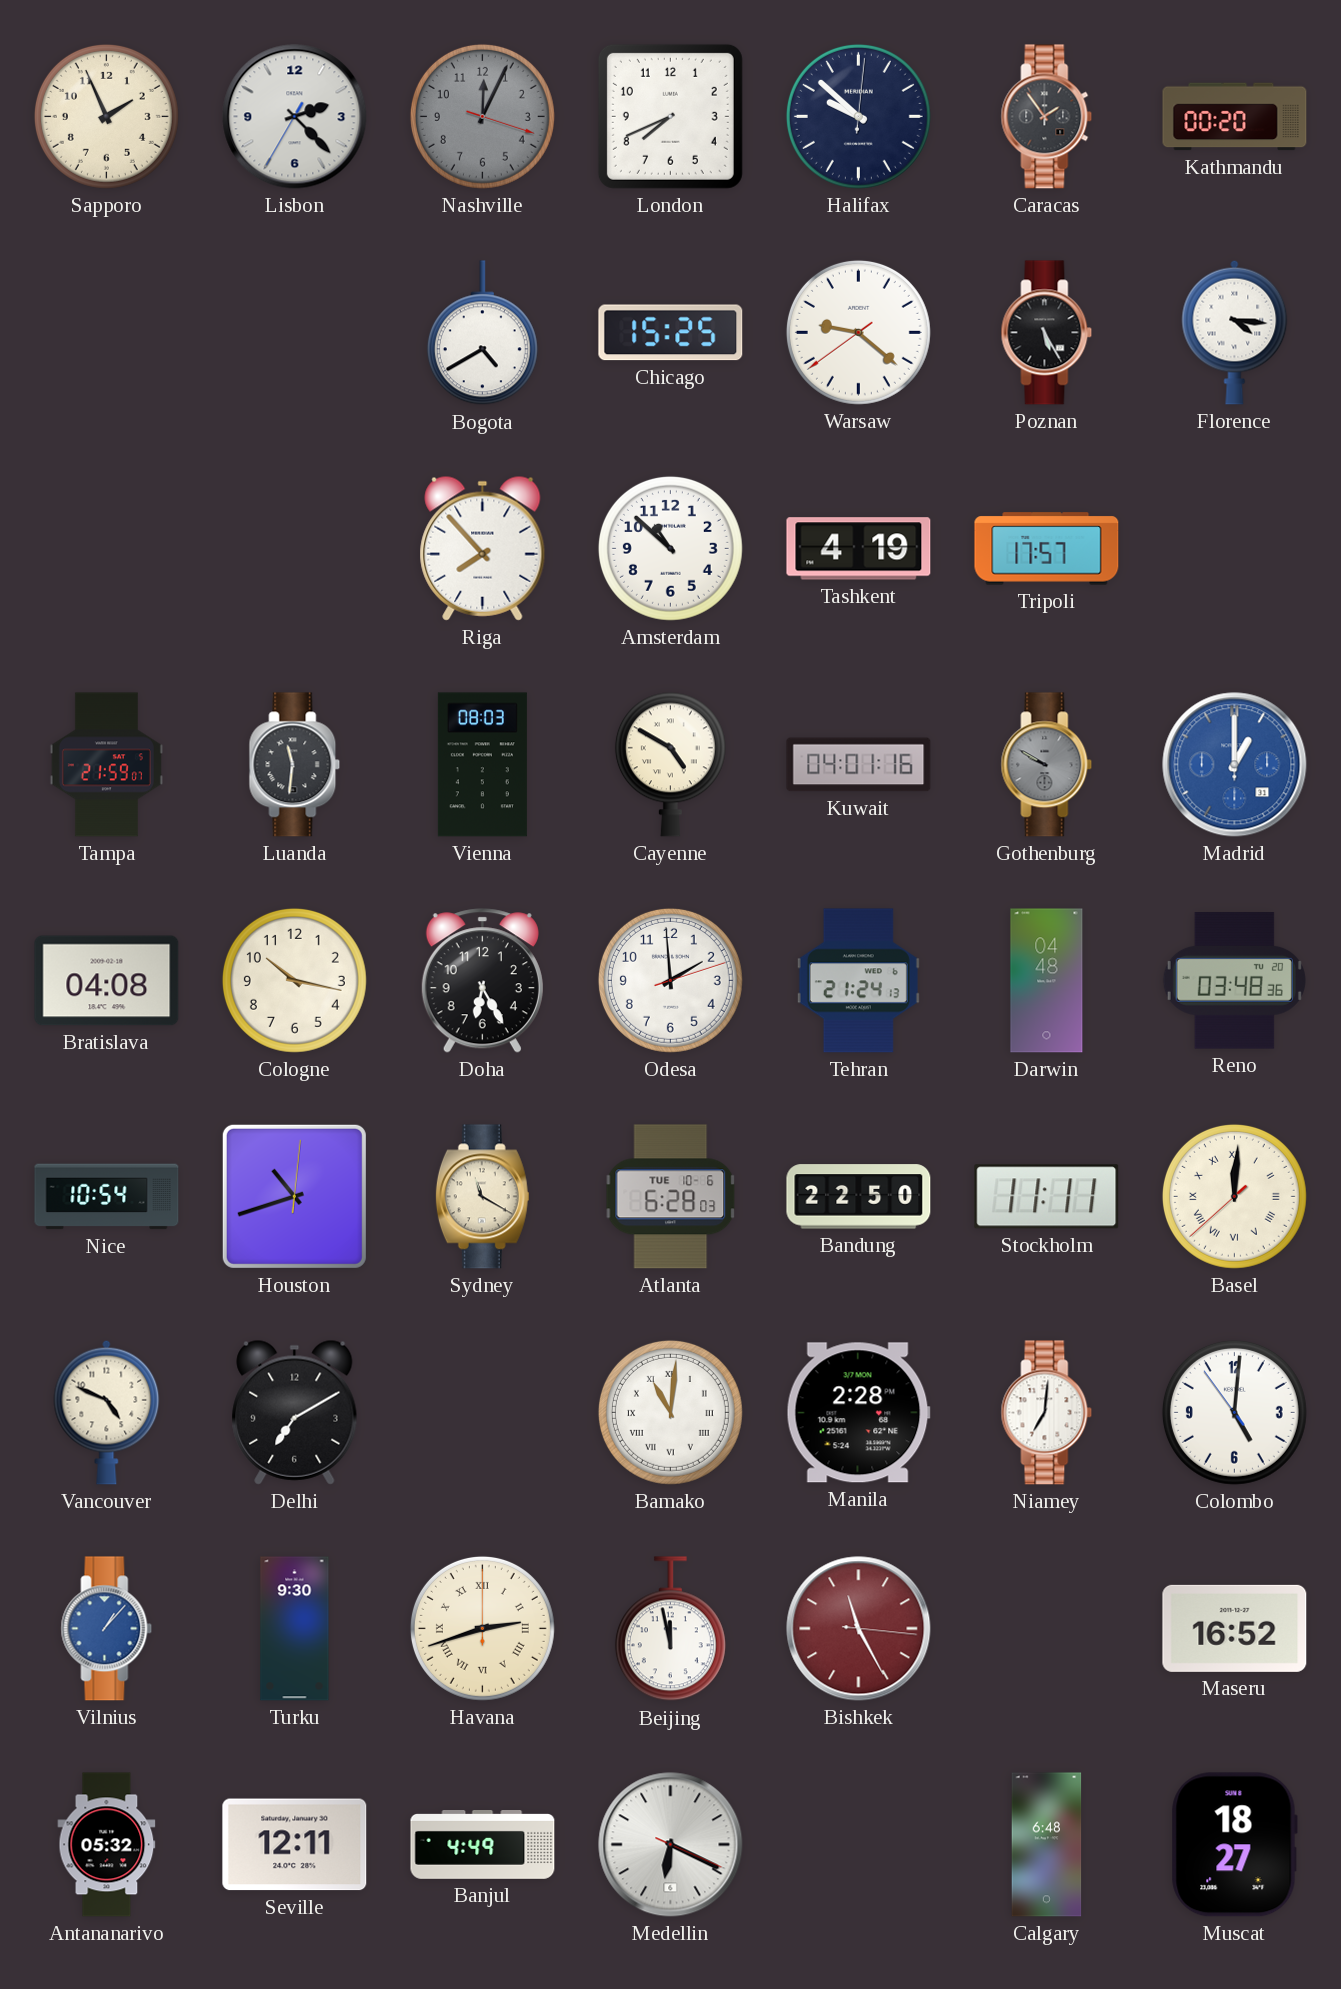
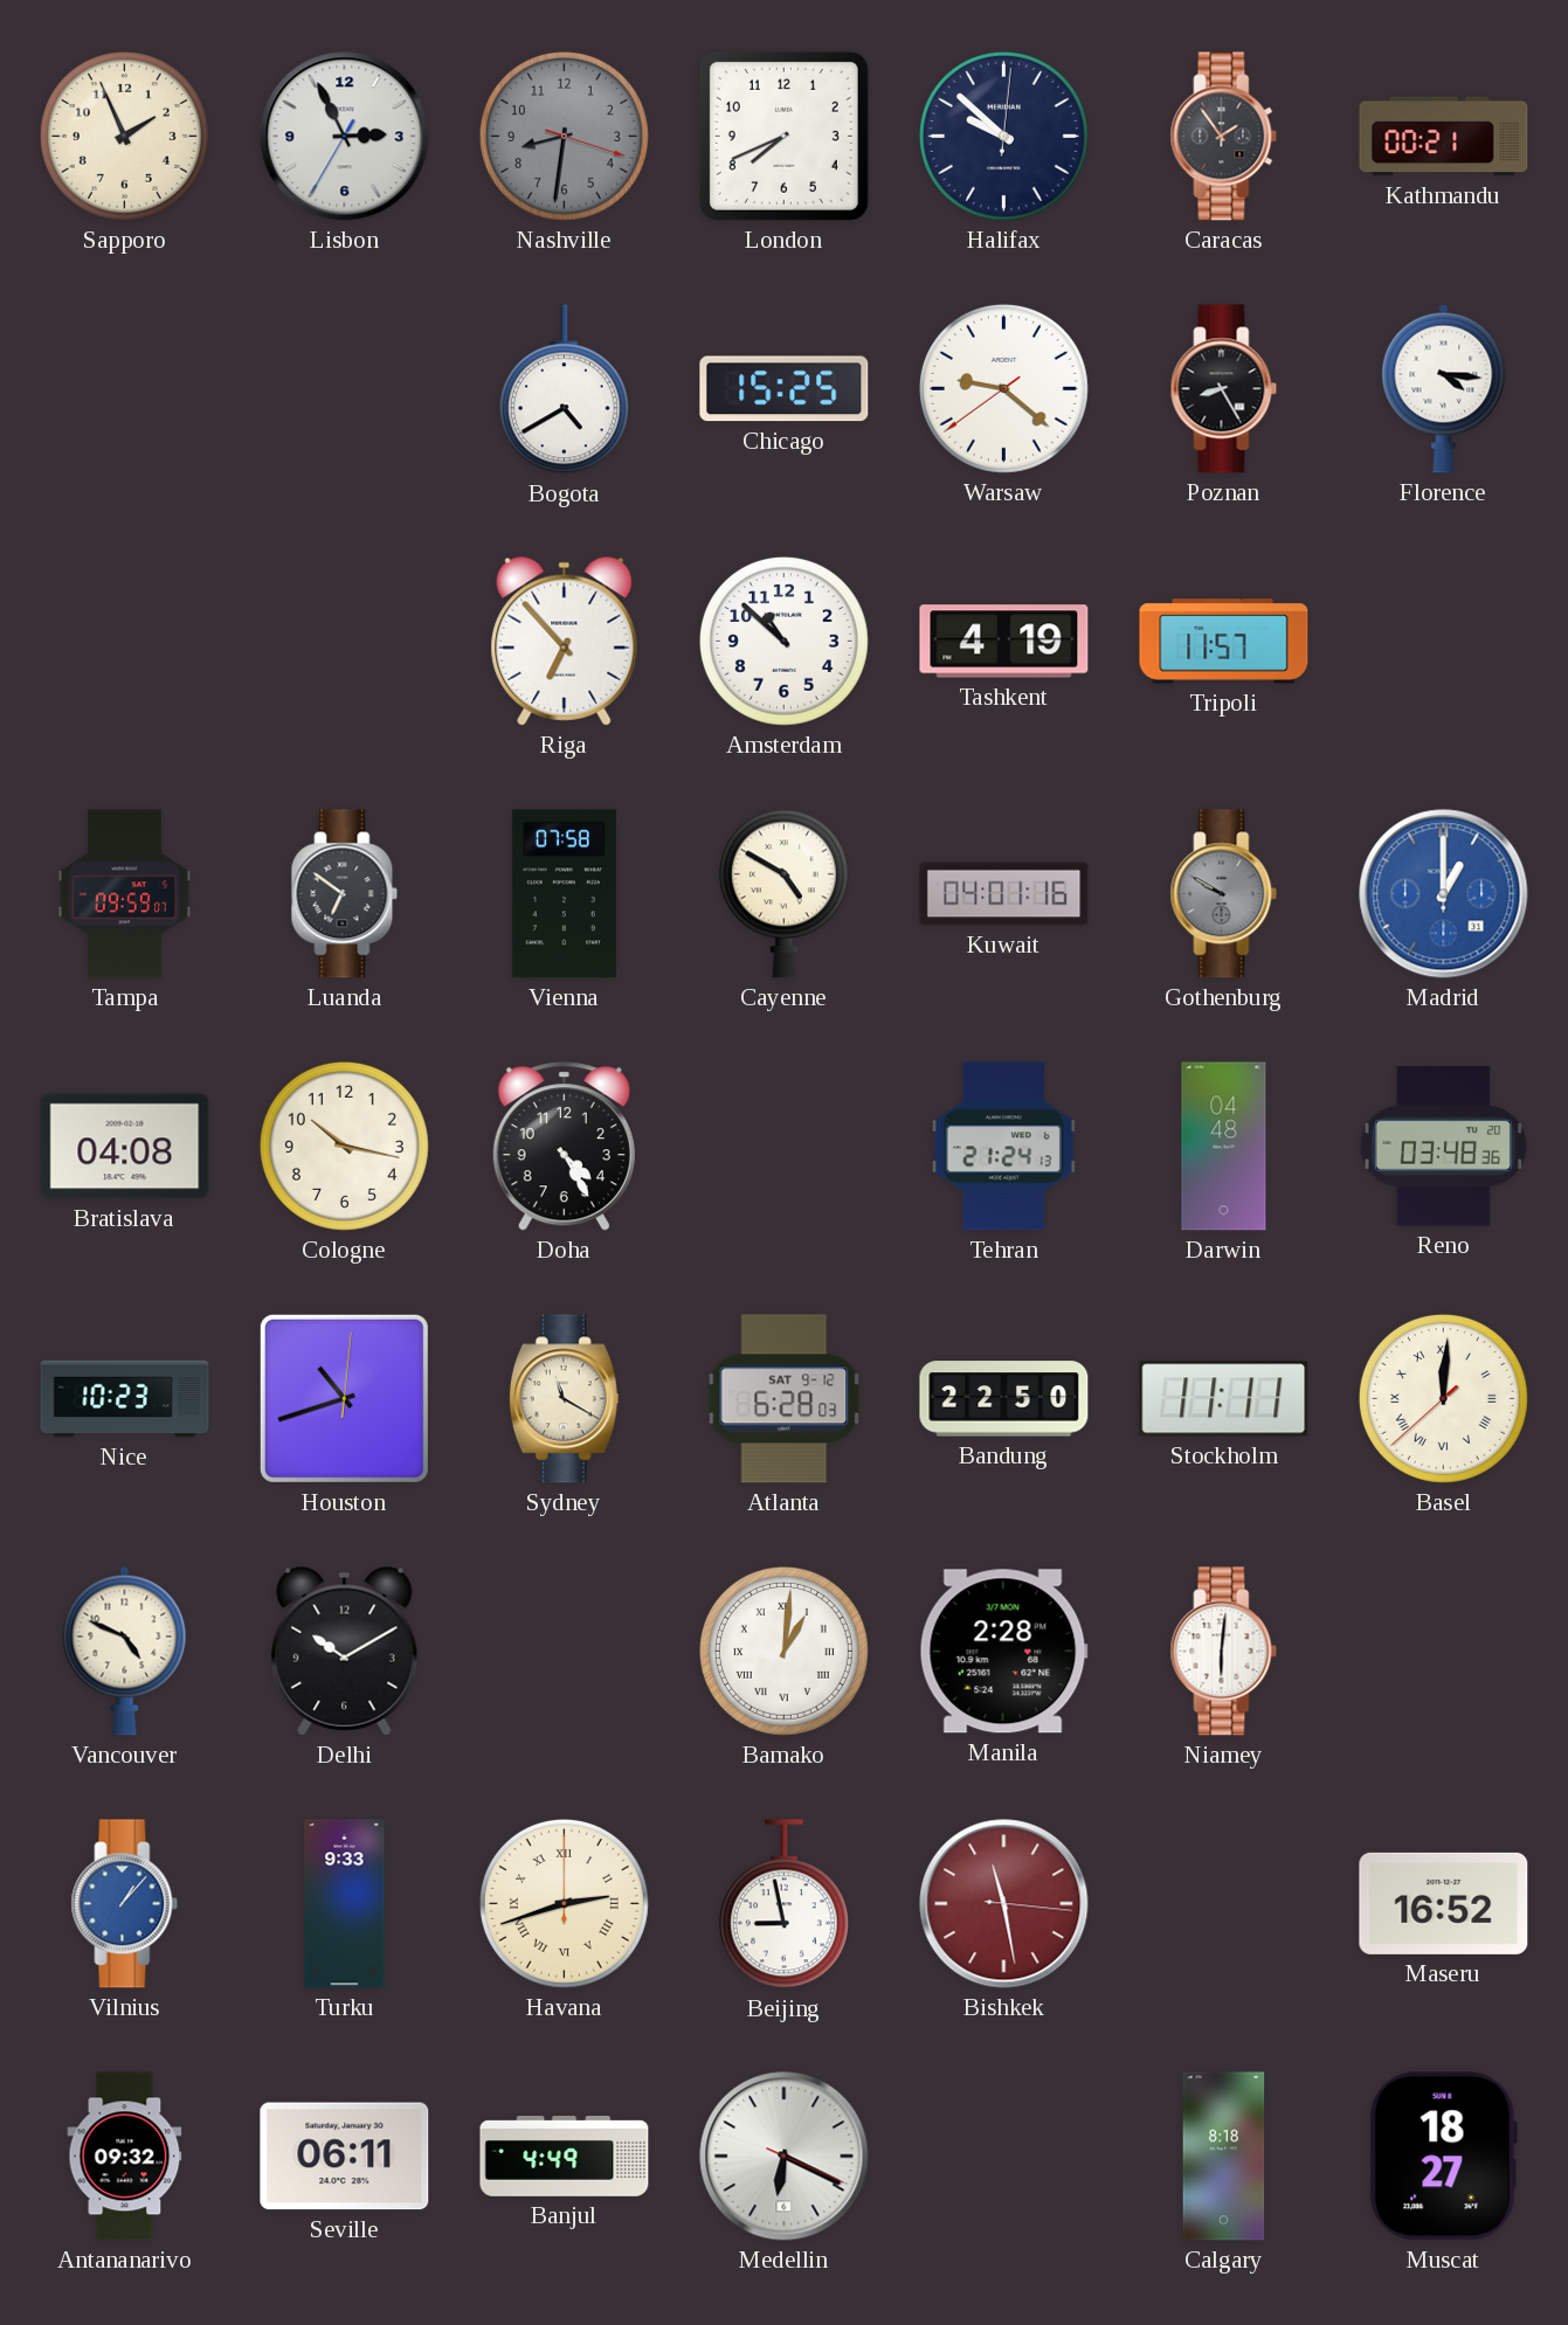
Lisbon: 2:22 -> 2:55
Nashville: 12:04 -> 8:31
Kathmandu: 00:20 -> 00:21
Poznan: 5:25 -> 8:25
Riga: 7:53 -> 6:53
Tripoli: 17:57 -> 11:57
Tampa: 21:59 -> 09:59
Luanda: 11:31 -> 6:51
Vienna: 08:03 -> 07:58
Doha: 6:25 -> 4:25
Odesa: 1:59 -> none
Nice: 10:54 -> 10:23
Atlanta date: TUE 10-6 -> SAT 9-12
Delhi: 7:10 -> 10:10
Bamako: 11:01 -> 1:01
Niamey: 7:01 -> 6:01
Colombo: 5:00 -> none
Turku: 9:30 -> 9:33
Beijing: 11:58 -> 8:58
Bishkek: 11:25 -> 11:28
Antananarivo: 05:32 -> 09:32
Seville: 12:11 -> 06:11
Calgary: 6:48 -> 8:18
